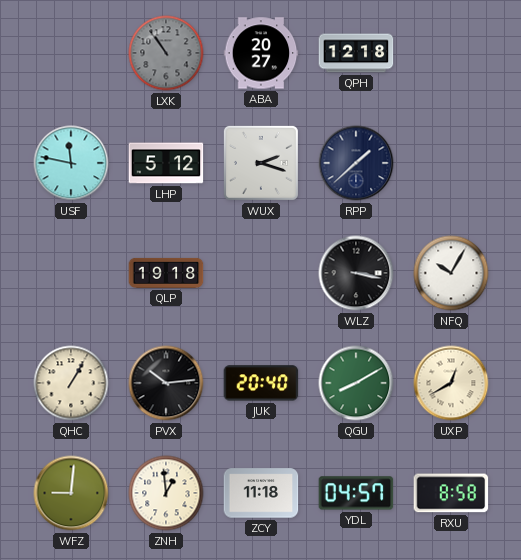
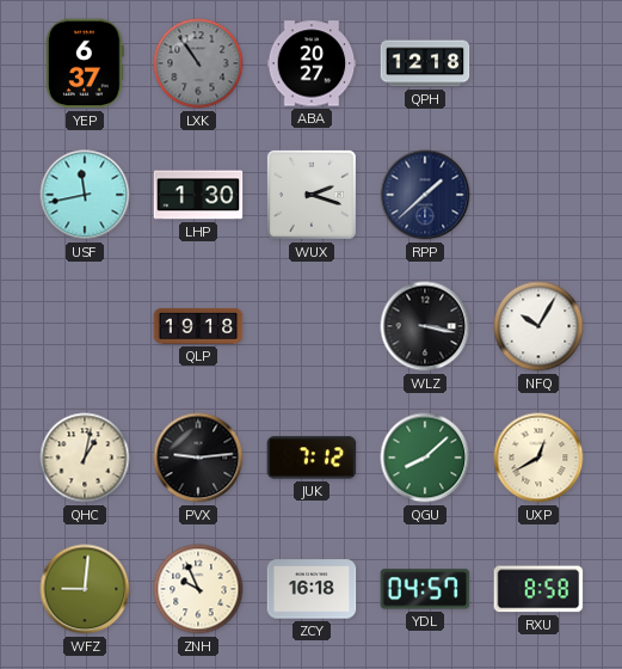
YEP: none -> 6:37
USF: 11:47 -> 11:43
LHP: 5:12 -> 1:30
QHC: 1:05 -> 1:02
PVX: 10:14 -> 9:14
JUK: 20:40 -> 7:12
QGU: 8:10 -> 8:08
ZNH: 12:59 -> 9:56
ZCY: 11:18 -> 16:18
